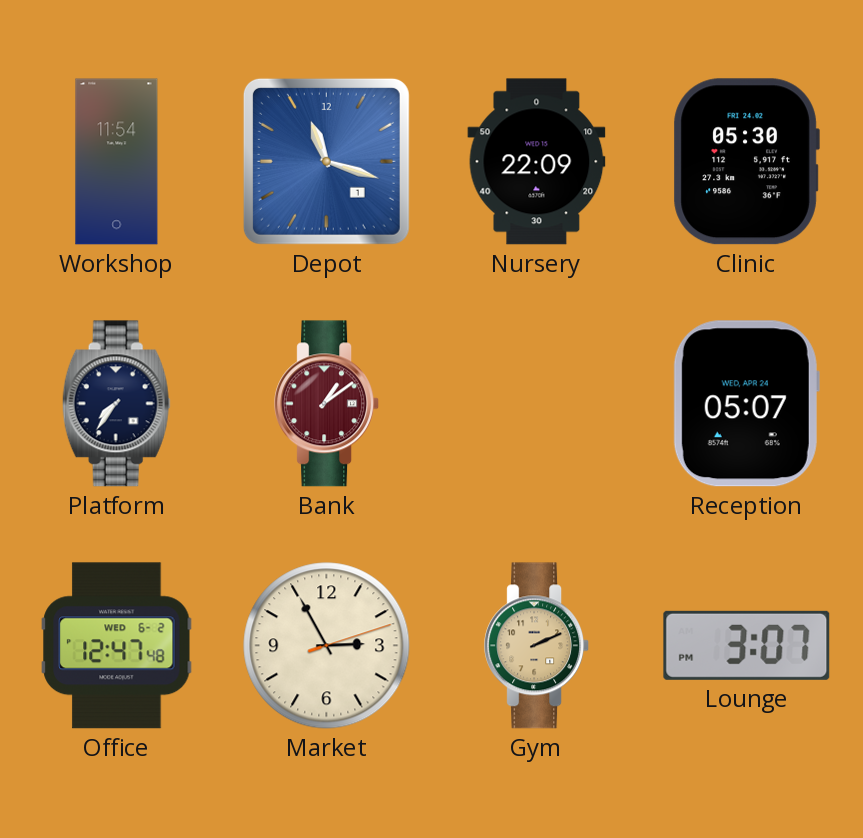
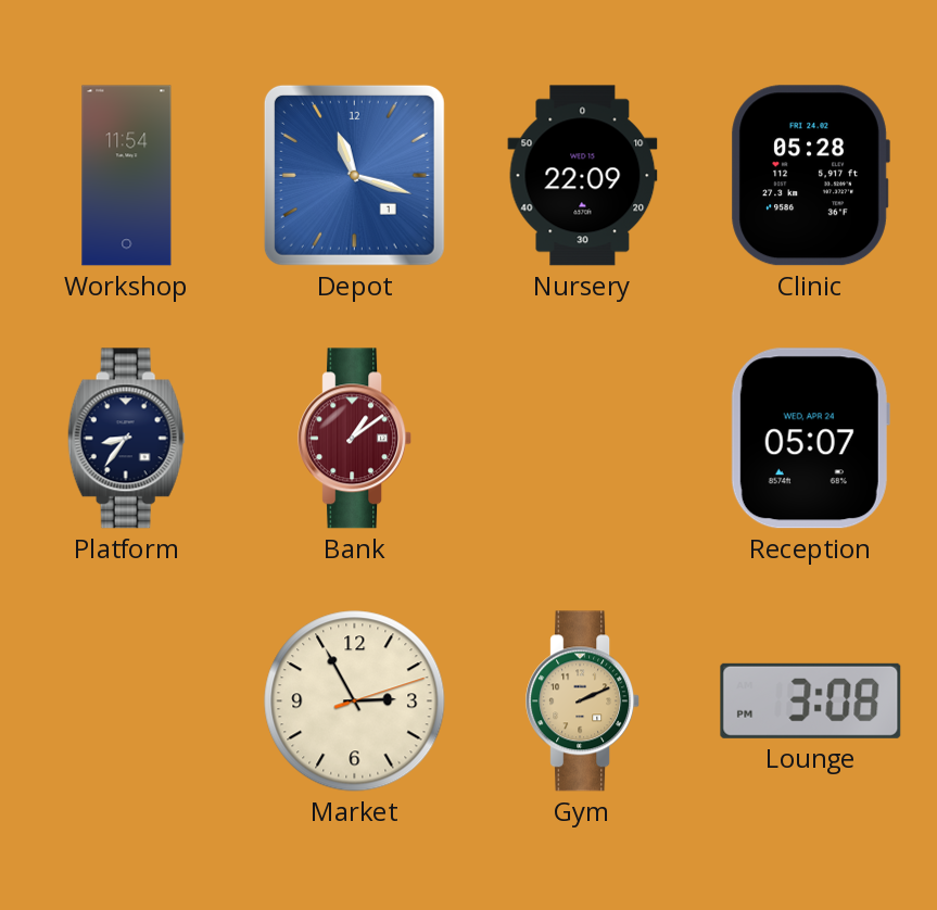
Clinic: 05:30 -> 05:28
Platform: 7:36 -> 8:36
Office: 12:47 -> none
Lounge: 3:07 -> 3:08
